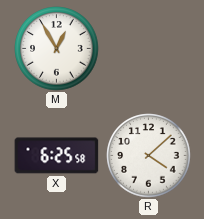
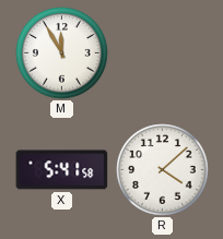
M: 12:55 -> 11:55
X: 6:25 -> 5:41
